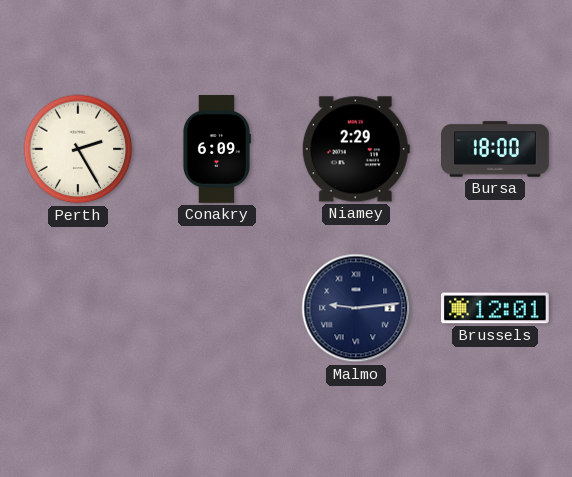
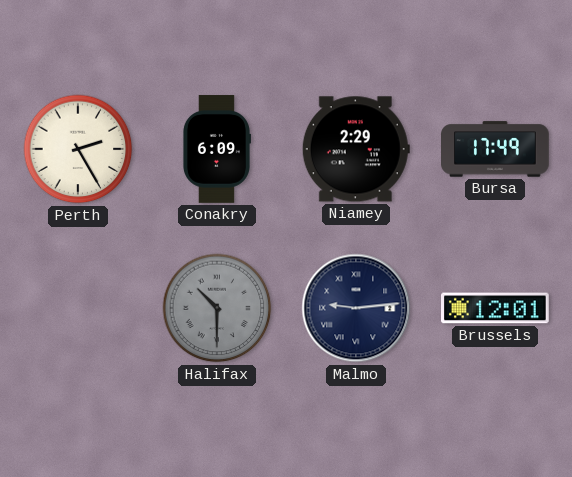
Bursa: 18:00 -> 17:49
Halifax: none -> 10:30
